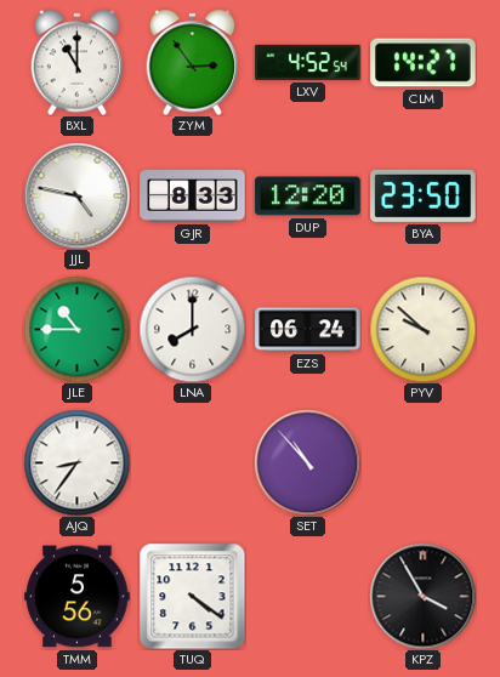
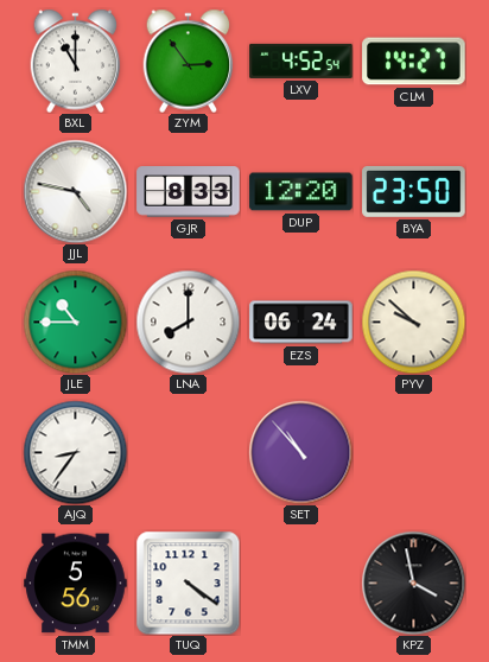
KPZ: 3:55 -> 3:58
